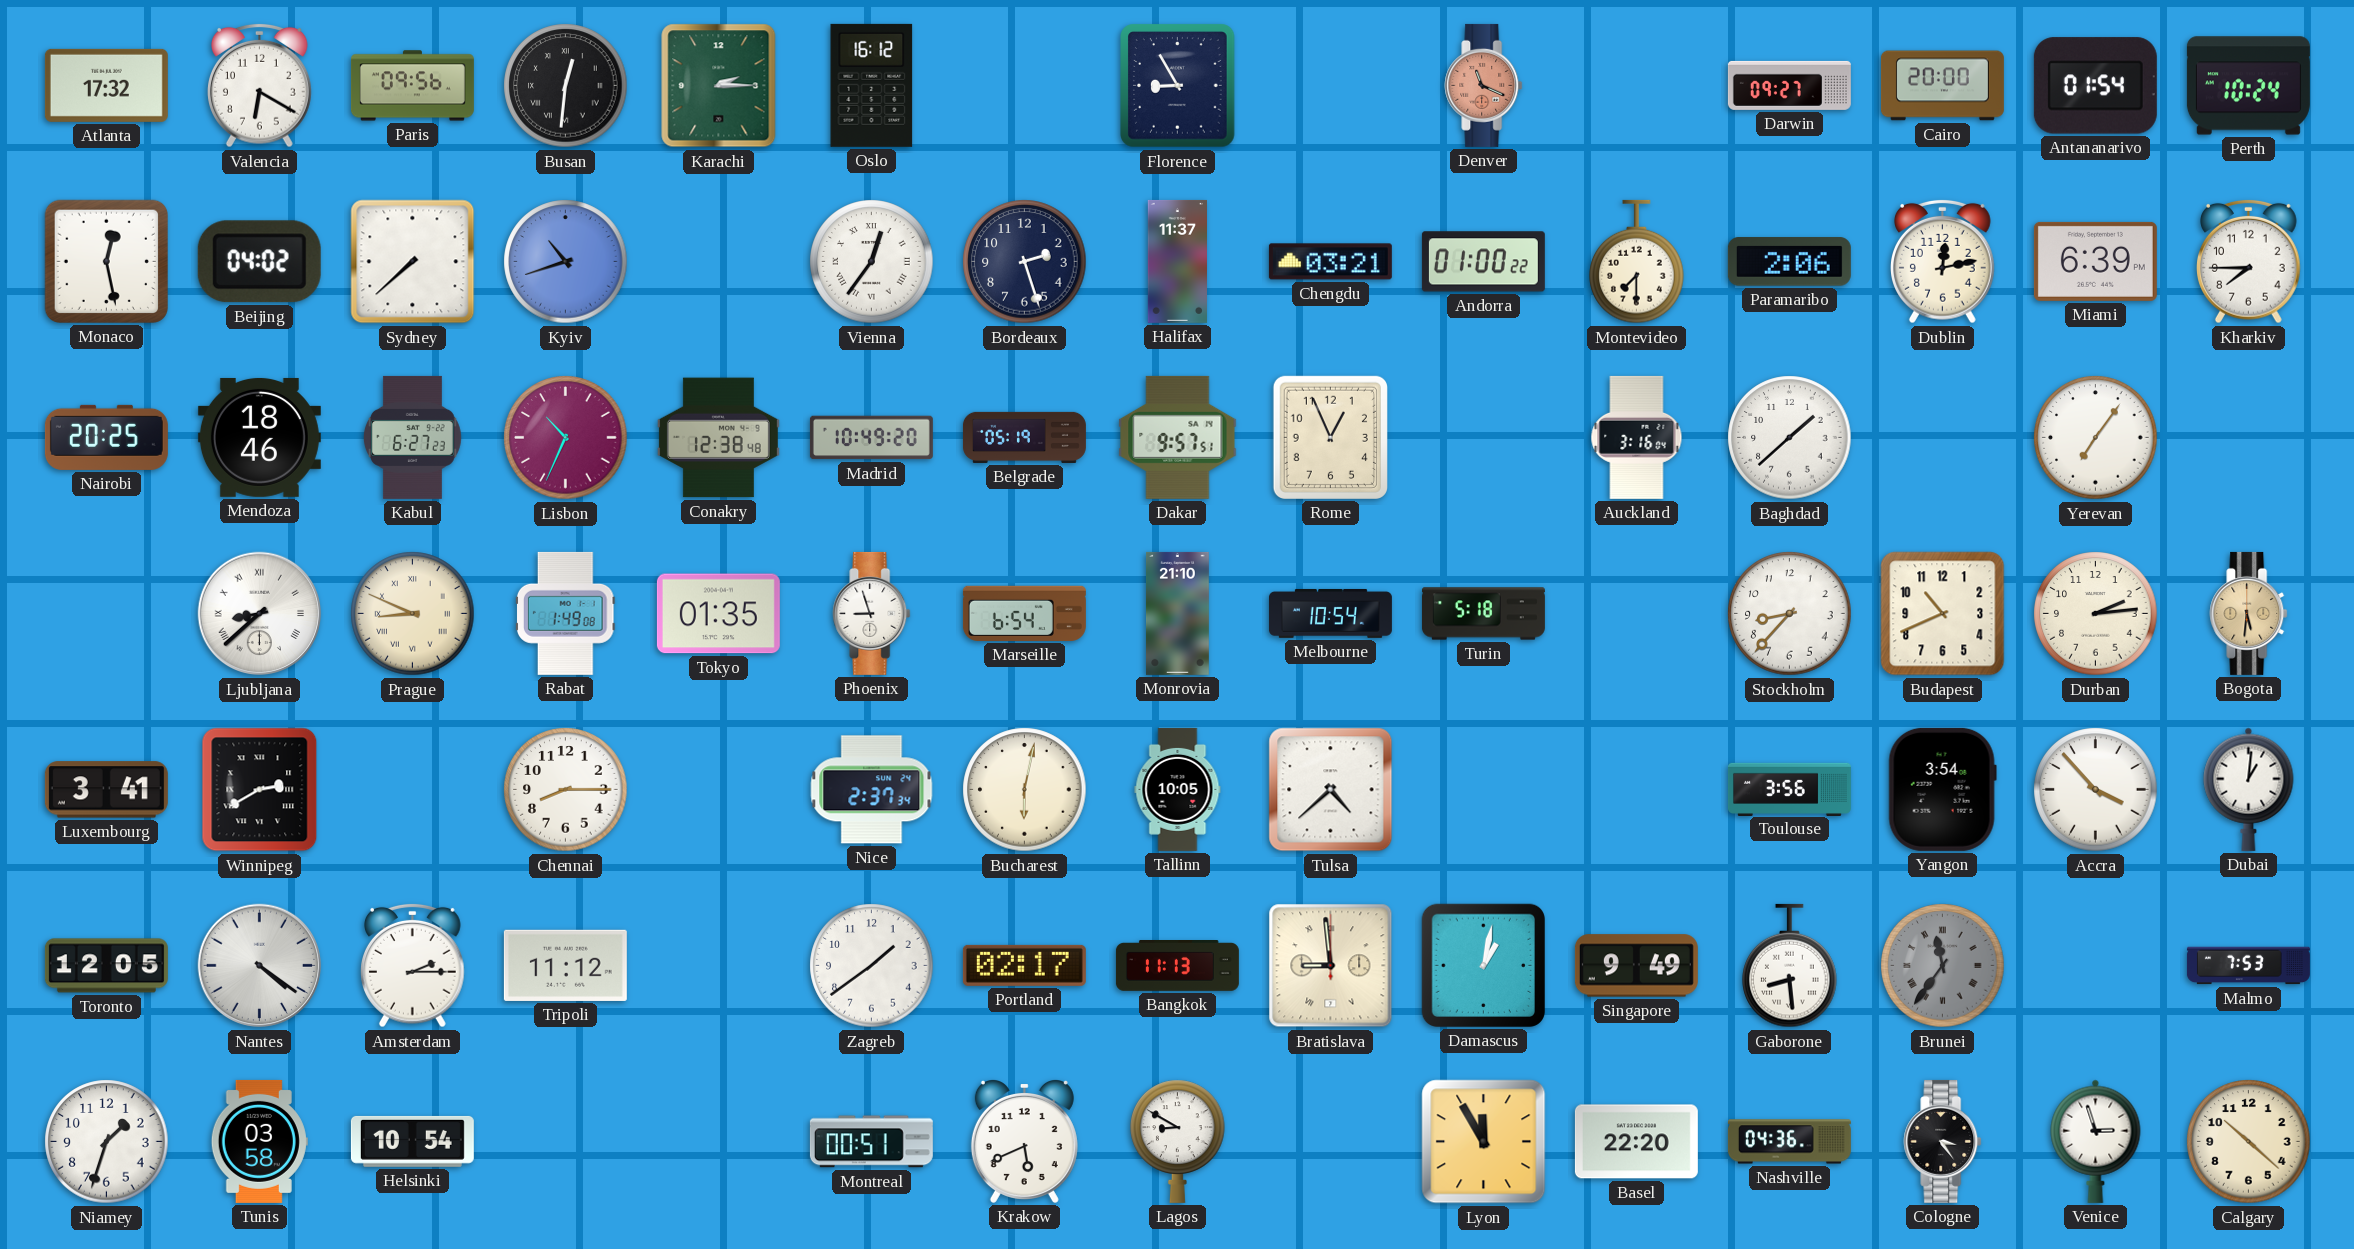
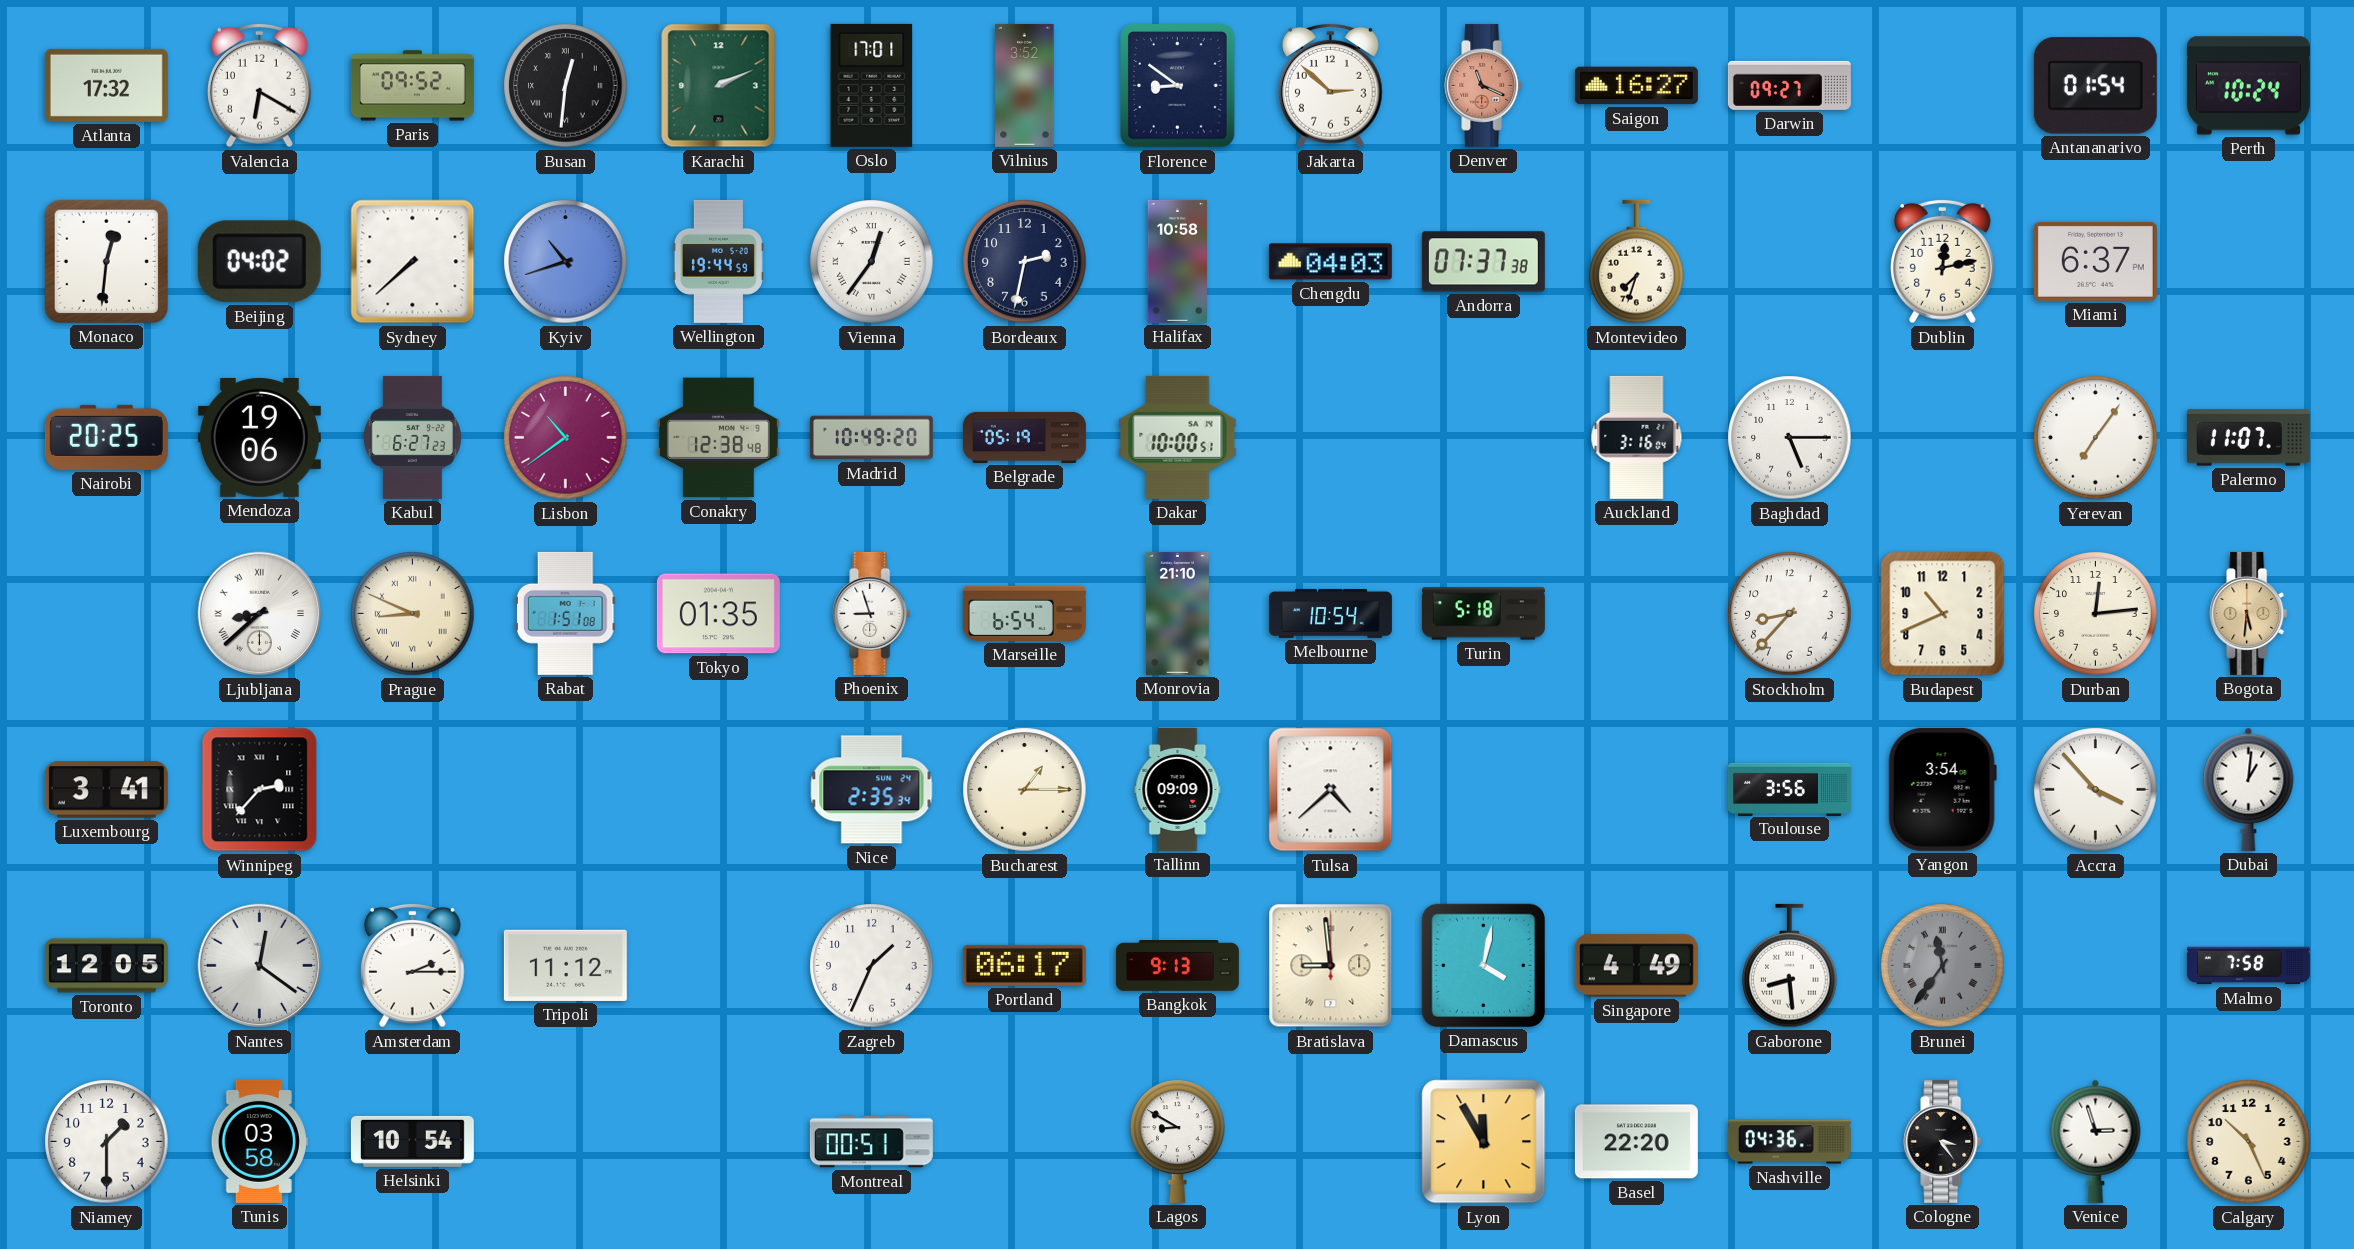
Paris: 09:56 -> 09:52
Karachi: 2:15 -> 2:11
Oslo: 16:12 -> 17:01
Vilnius: none -> 3:52
Florence: 8:55 -> 8:51
Jakarta: none -> 2:52
Saigon: none -> 16:27
Cairo: 20:00 -> none
Monaco: 12:28 -> 12:31
Wellington: none -> 19:44
Bordeaux: 2:27 -> 2:32
Halifax: 11:37 -> 10:58
Chengdu: 03:21 -> 04:03
Andorra: 01:00 -> 07:37
Montevideo: 7:30 -> 7:33
Paramaribo: 2:06 -> none
Miami: 6:39 -> 6:37
Kharkiv: 7:45 -> none
Mendoza: 18:46 -> 19:06
Lisbon: 10:34 -> 10:39
Dakar: 9:57 -> 10:00
Rome: 12:56 -> none
Baghdad: 1:38 -> 5:15
Palermo: none -> 11:07
Rabat: 1:49 -> 1:51
Durban: 2:14 -> 12:14
Winnipeg: 2:40 -> 2:37
Chennai: 8:15 -> none
Nice: 2:37 -> 2:35
Bucharest: 6:02 -> 1:15
Tallinn: 10:05 -> 09:09
Nantes: 4:21 -> 12:21
Zagreb: 1:39 -> 1:34
Portland: 02:17 -> 06:17
Bangkok: 11:13 -> 9:13
Damascus: 1:02 -> 4:02
Singapore: 9:49 -> 4:49
Malmo: 7:53 -> 7:58
Niamey: 1:33 -> 1:30
Krakow: 5:41 -> none
Calgary: 10:22 -> 10:26
